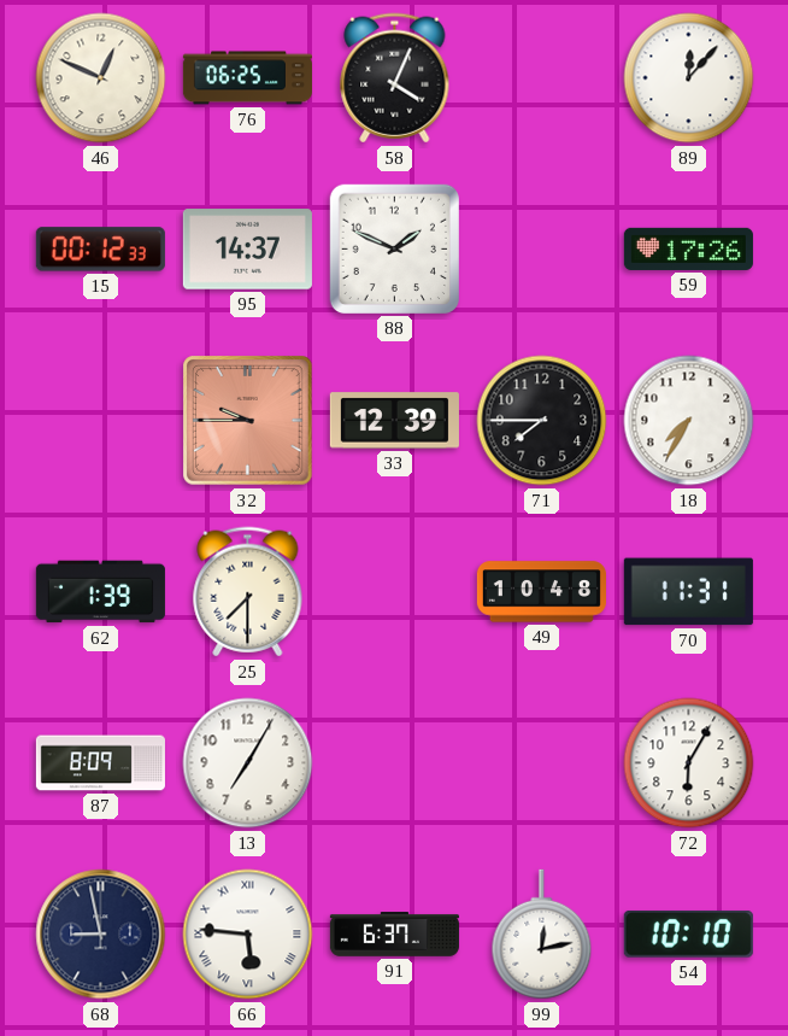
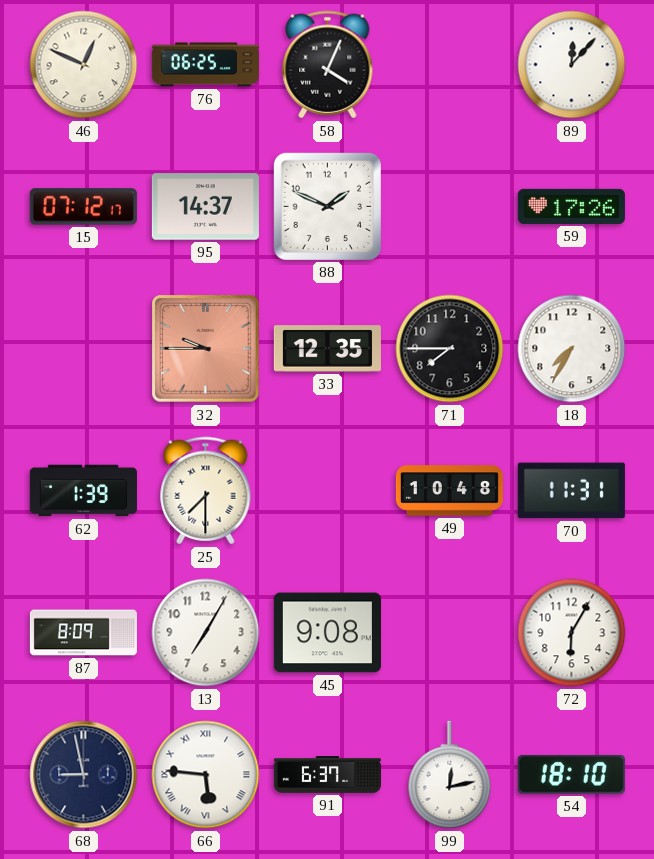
15: 00:12 -> 07:12
33: 12:39 -> 12:35
45: none -> 9:08
54: 10:10 -> 18:10
